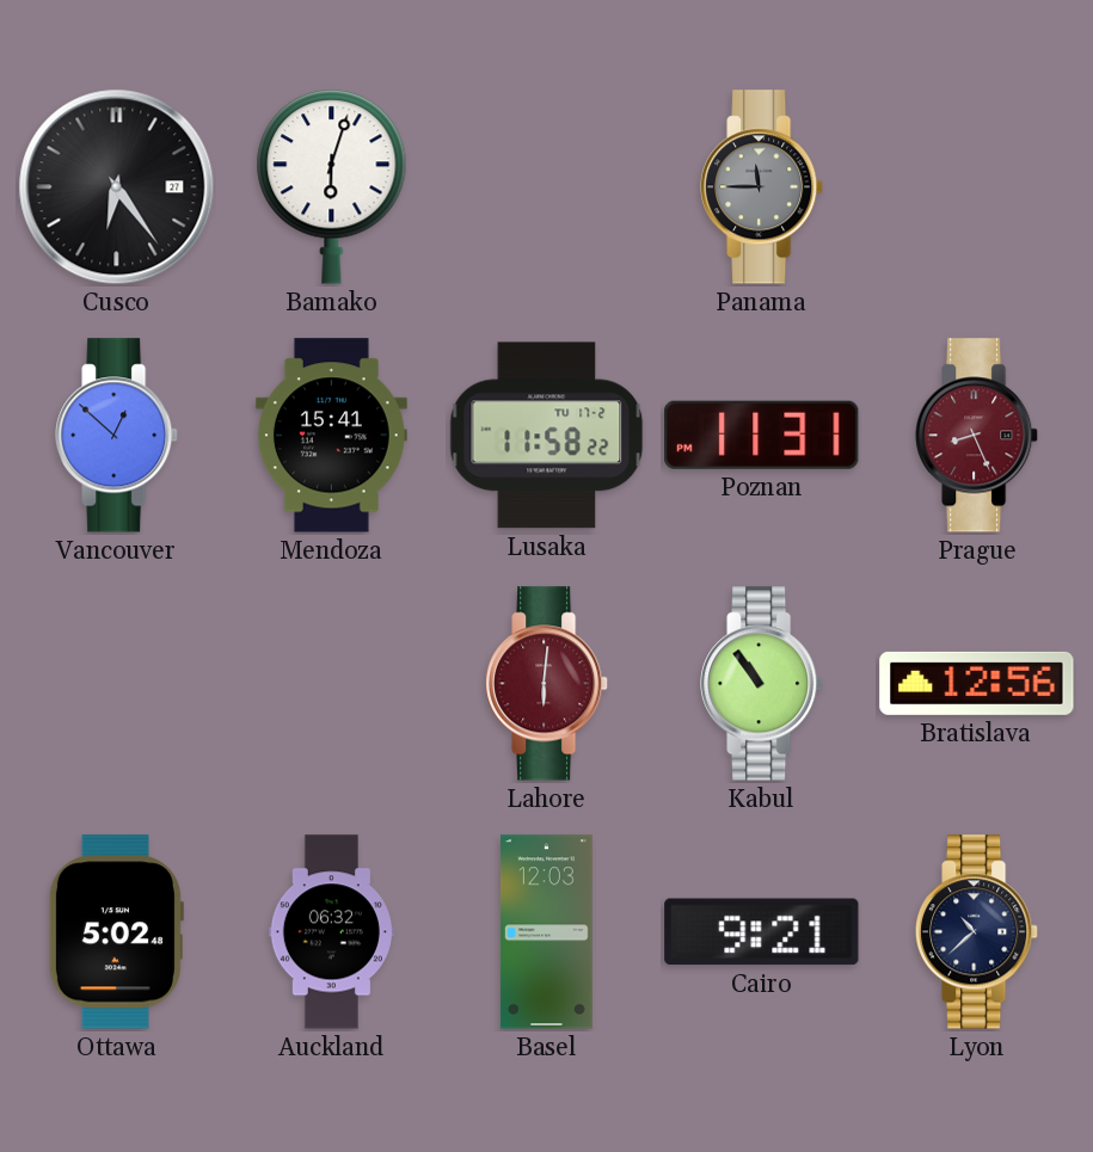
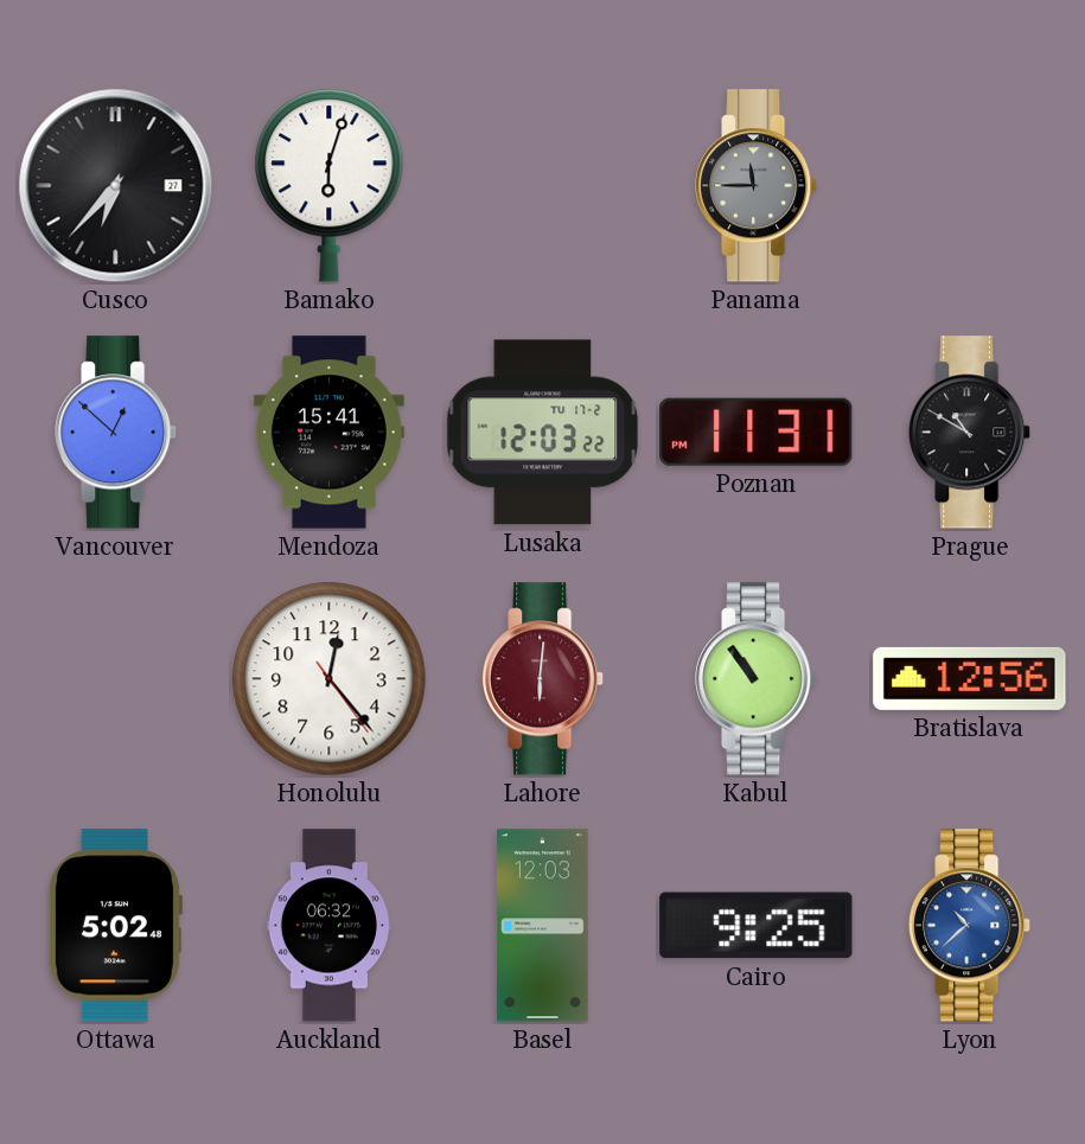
Cusco: 6:24 -> 6:37
Lusaka: 11:58 -> 12:03
Prague: 8:26 -> 10:50
Prague dial: burgundy -> black
Honolulu: none -> 12:23
Cairo: 9:21 -> 9:25
Lyon dial: navy -> blue
